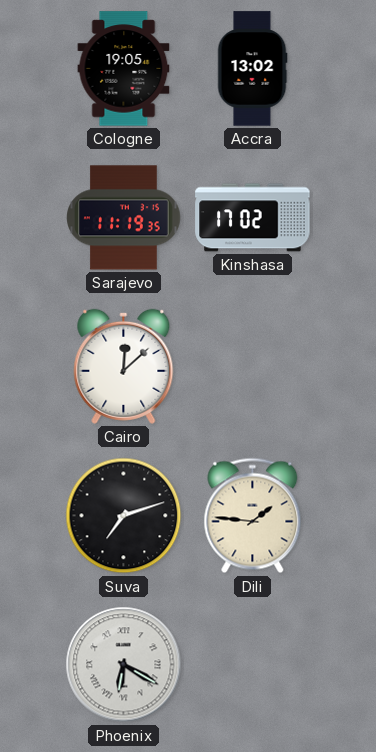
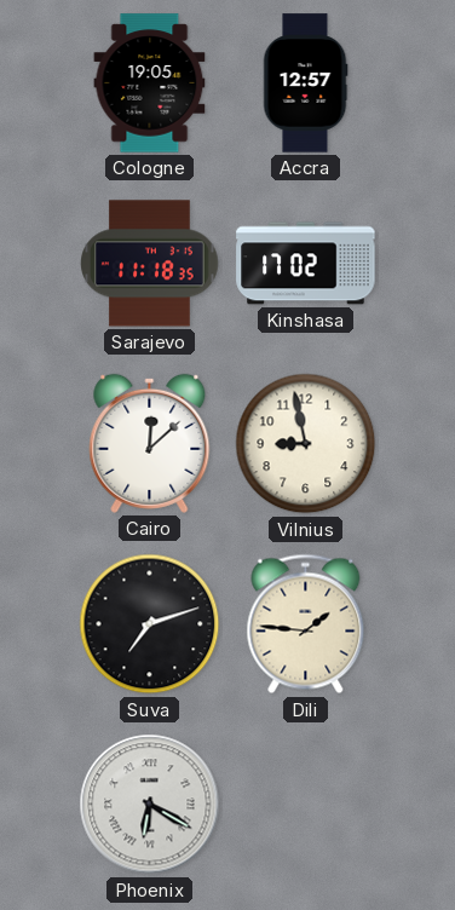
Accra: 13:02 -> 12:57
Sarajevo: 11:19 -> 11:18
Vilnius: none -> 8:58
